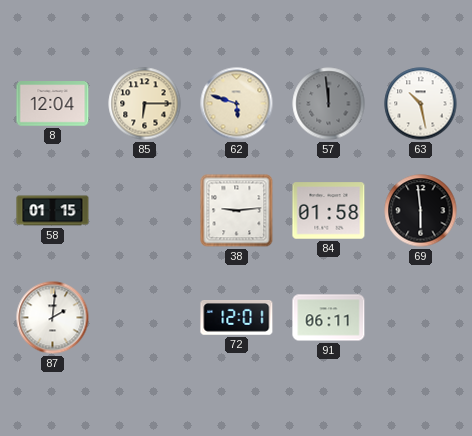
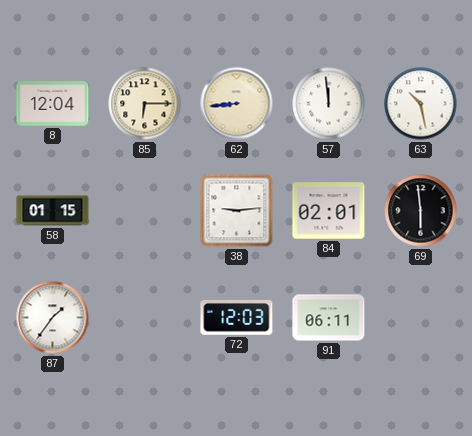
62: 5:48 -> 8:44
57 dial: grey -> white
84: 01:58 -> 02:01
87: 2:01 -> 1:36
72: 12:01 -> 12:03
